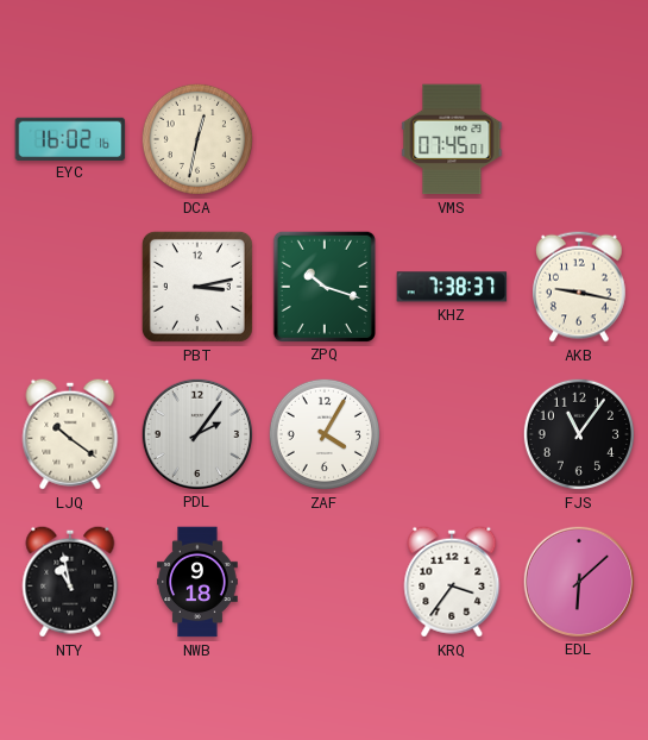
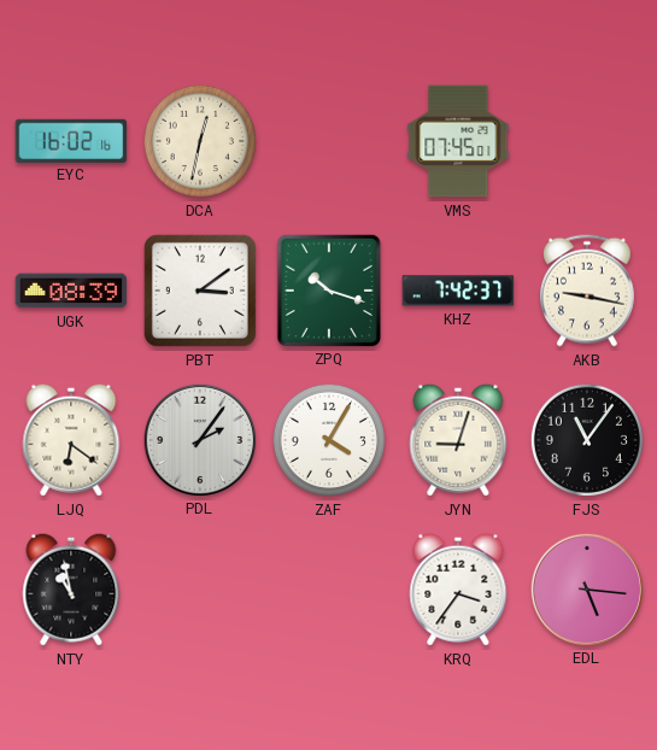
UGK: none -> 08:39
PBT: 3:13 -> 3:09
KHZ: 7:38 -> 7:42
LJQ: 10:21 -> 6:21
JYN: none -> 9:03
NWB: 9:18 -> none
EDL: 6:08 -> 5:16
